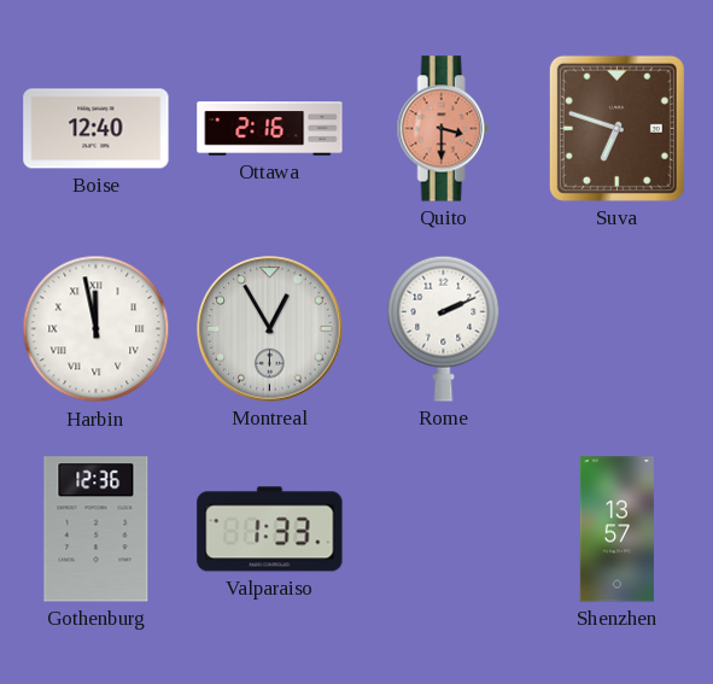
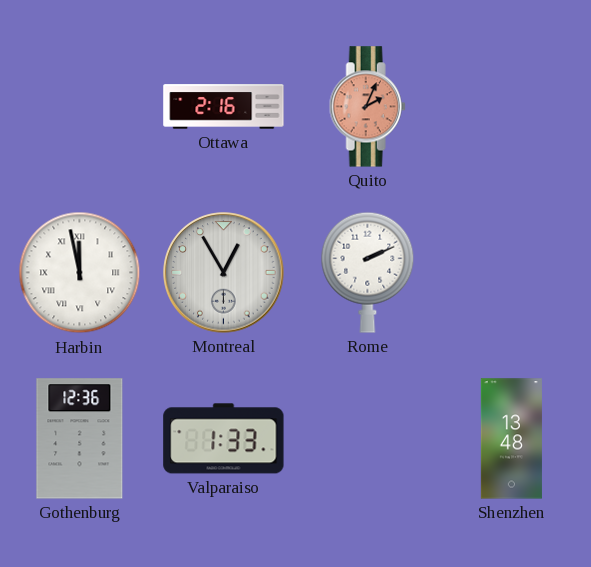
Boise: 12:40 -> none
Quito: 3:30 -> 2:04
Suva: 6:48 -> none
Shenzhen: 13:57 -> 13:48
